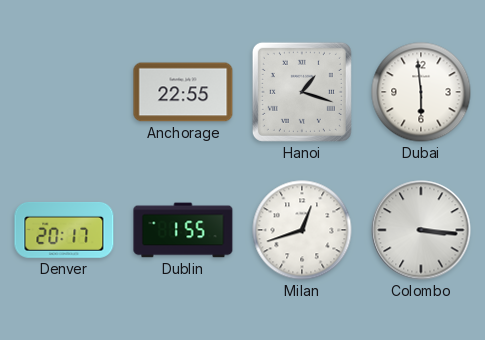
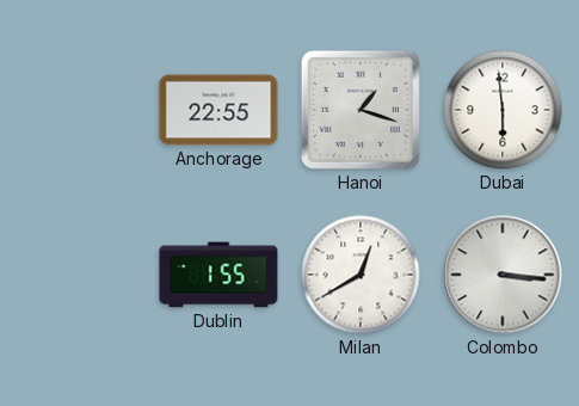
Denver: 20:17 -> none
Milan: 12:42 -> 12:40
